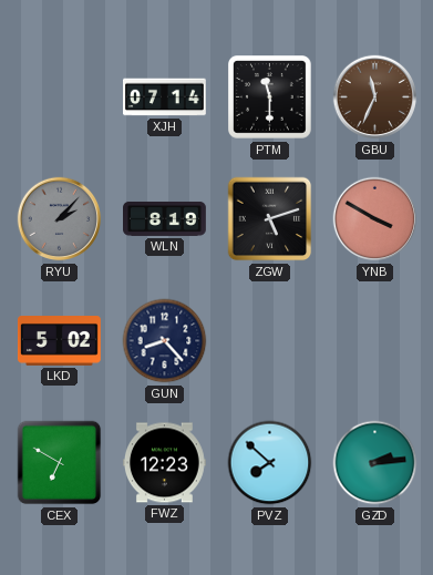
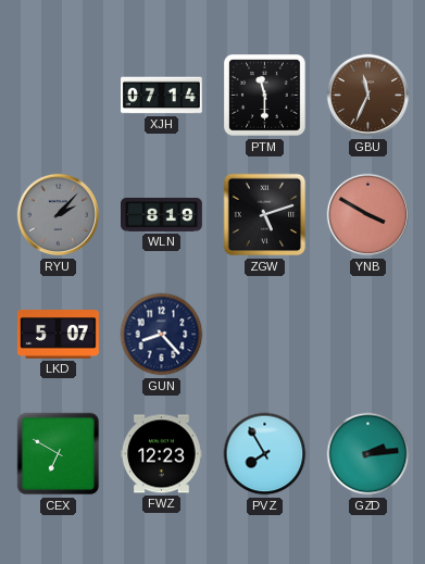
LKD: 5:02 -> 5:07
PVZ: 7:52 -> 7:55
